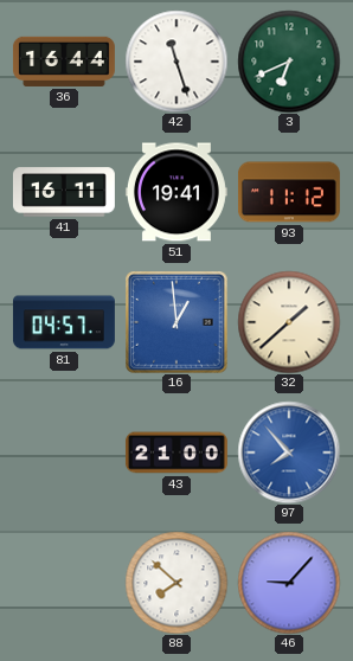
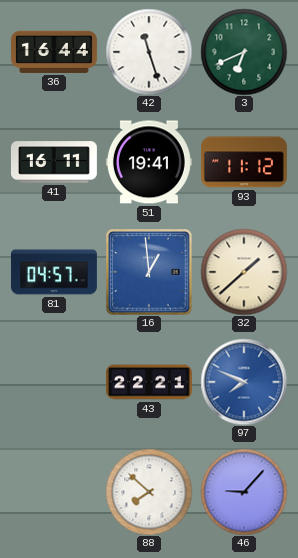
43: 21:00 -> 22:21
97: 7:53 -> 7:49
